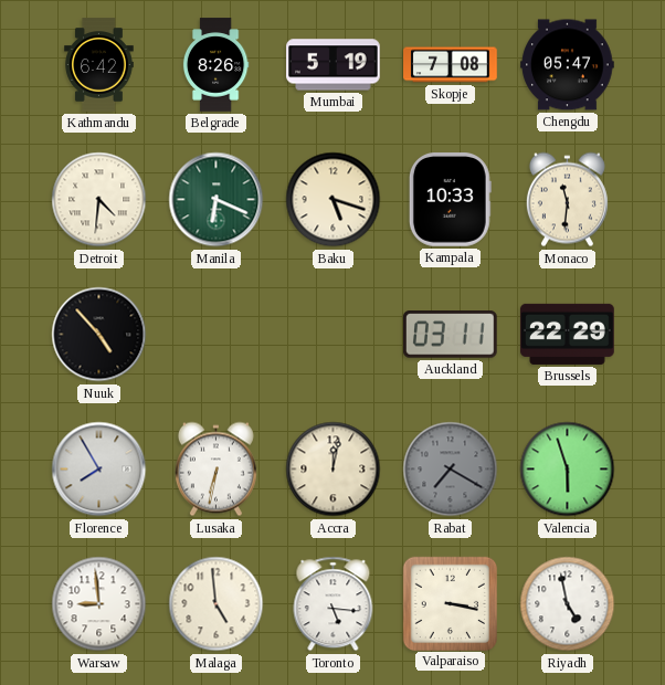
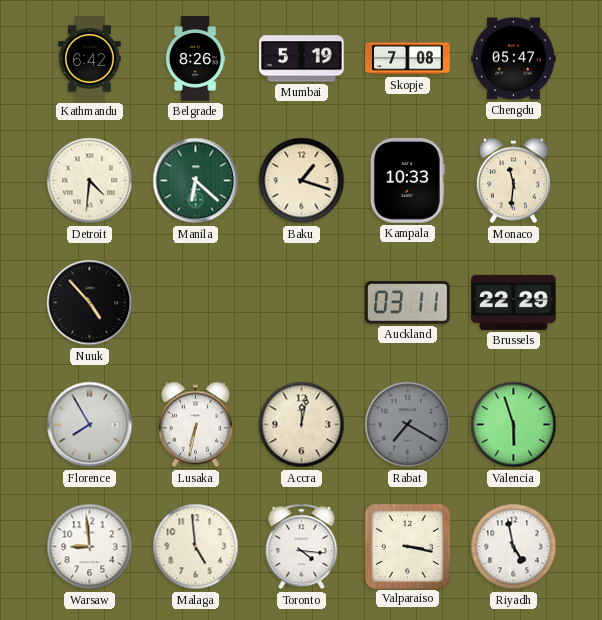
Manila: 6:19 -> 6:22
Baku: 5:18 -> 1:18
Toronto: 5:16 -> 4:16
